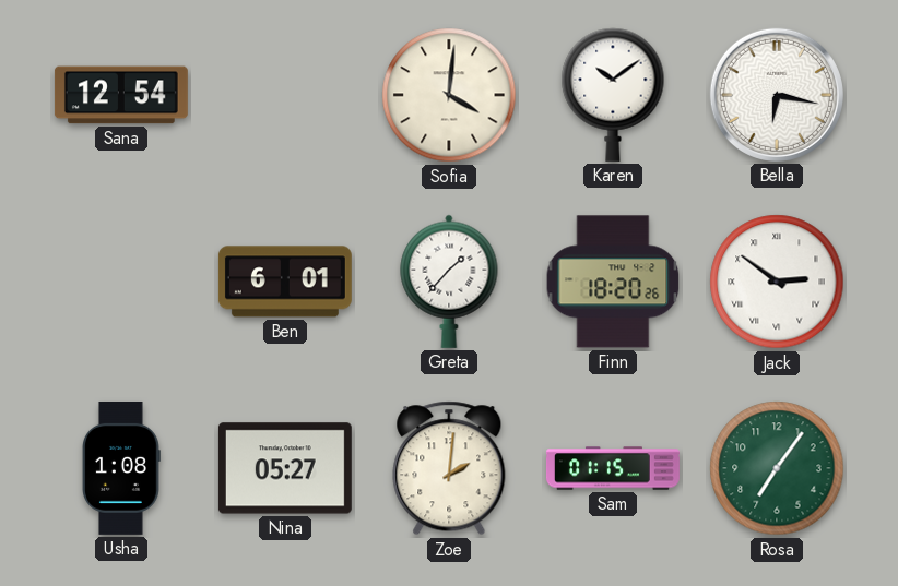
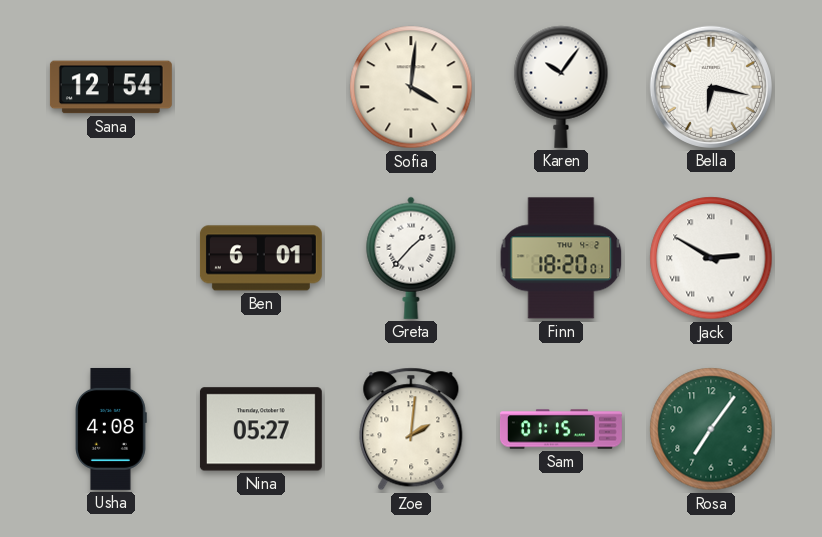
Karen: 10:09 -> 10:06
Finn: 18:20:26 -> 18:20:01
Jack: 2:51 -> 2:50
Usha: 1:08 -> 4:08
